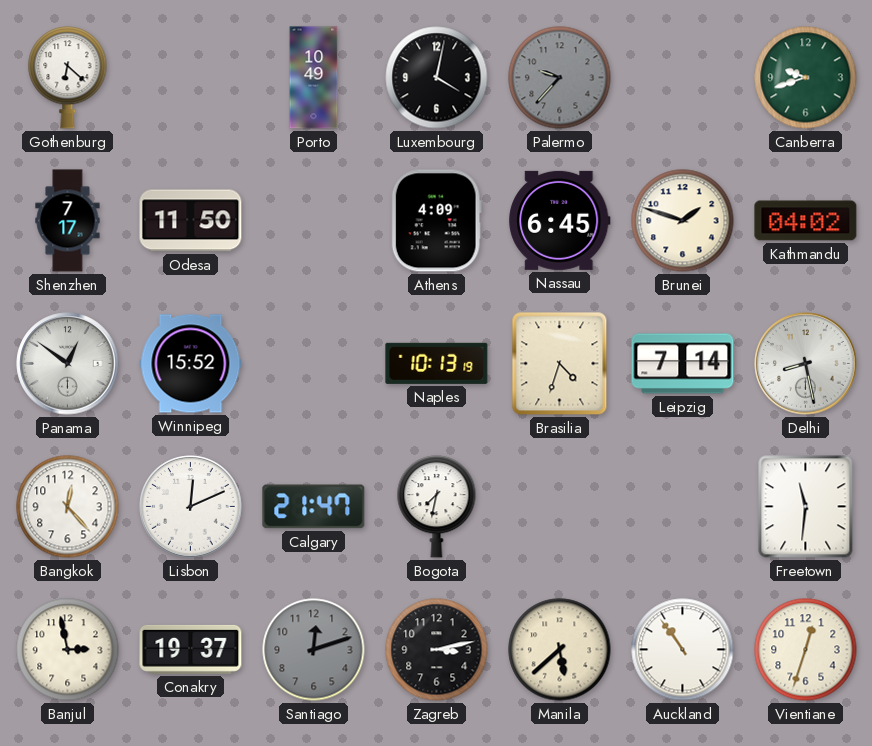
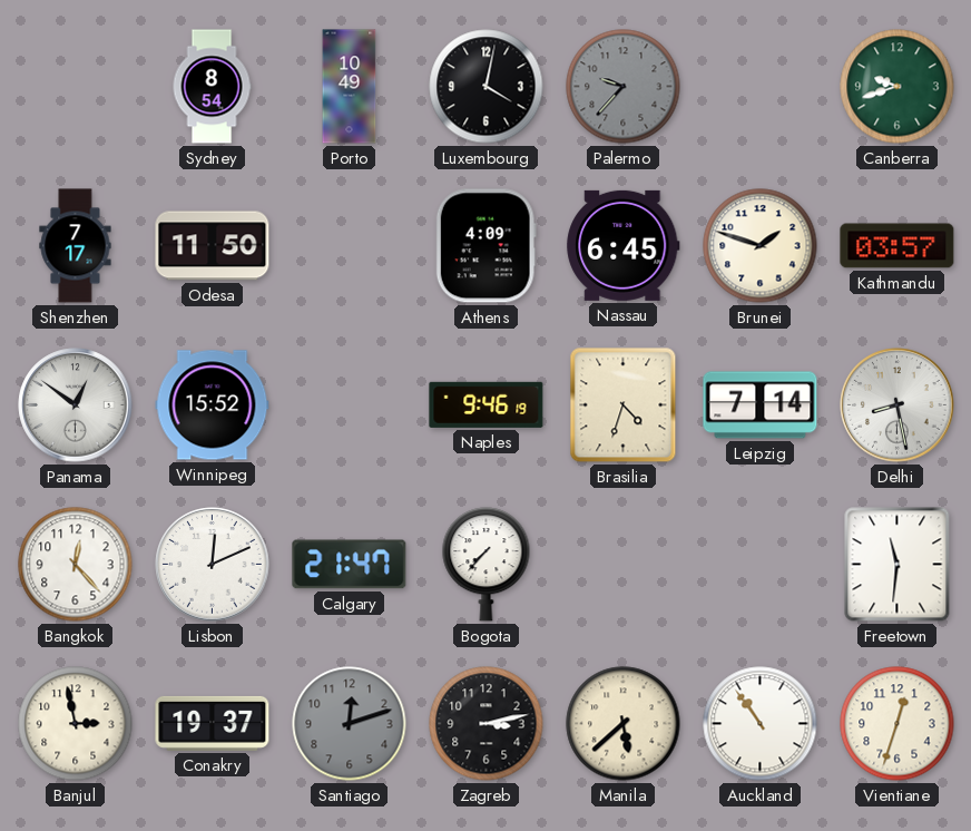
Gothenburg: 6:22 -> none
Sydney: none -> 8:54
Kathmandu: 04:02 -> 03:57
Naples: 10:13 -> 9:46
Bogota: 7:32 -> 7:37
